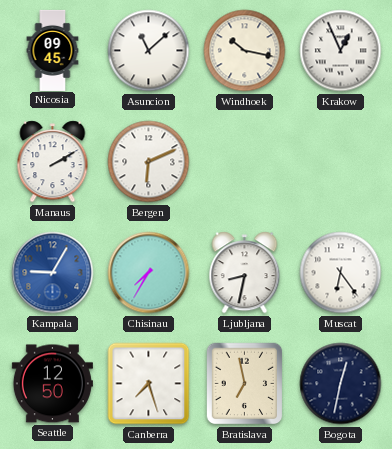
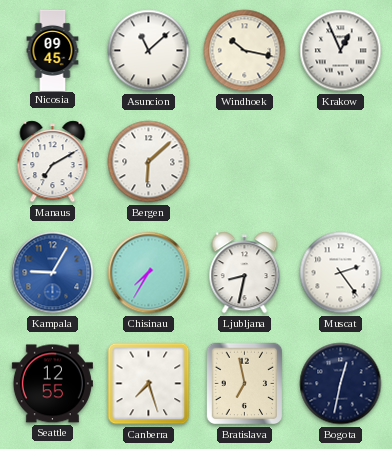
Manaus: 2:10 -> 7:10
Bergen: 6:11 -> 6:08
Muscat: 6:24 -> 2:24
Seattle: 12:50 -> 12:55
